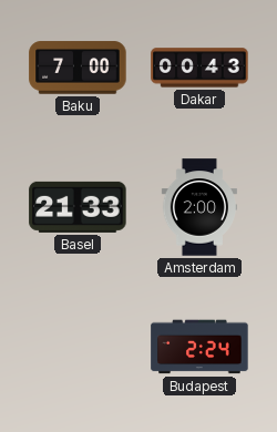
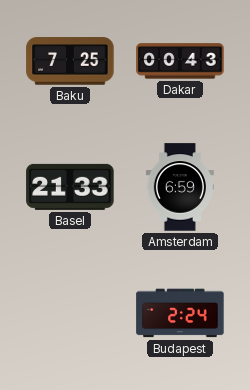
Baku: 7:00 -> 7:25
Amsterdam: 2:00 -> 6:59
